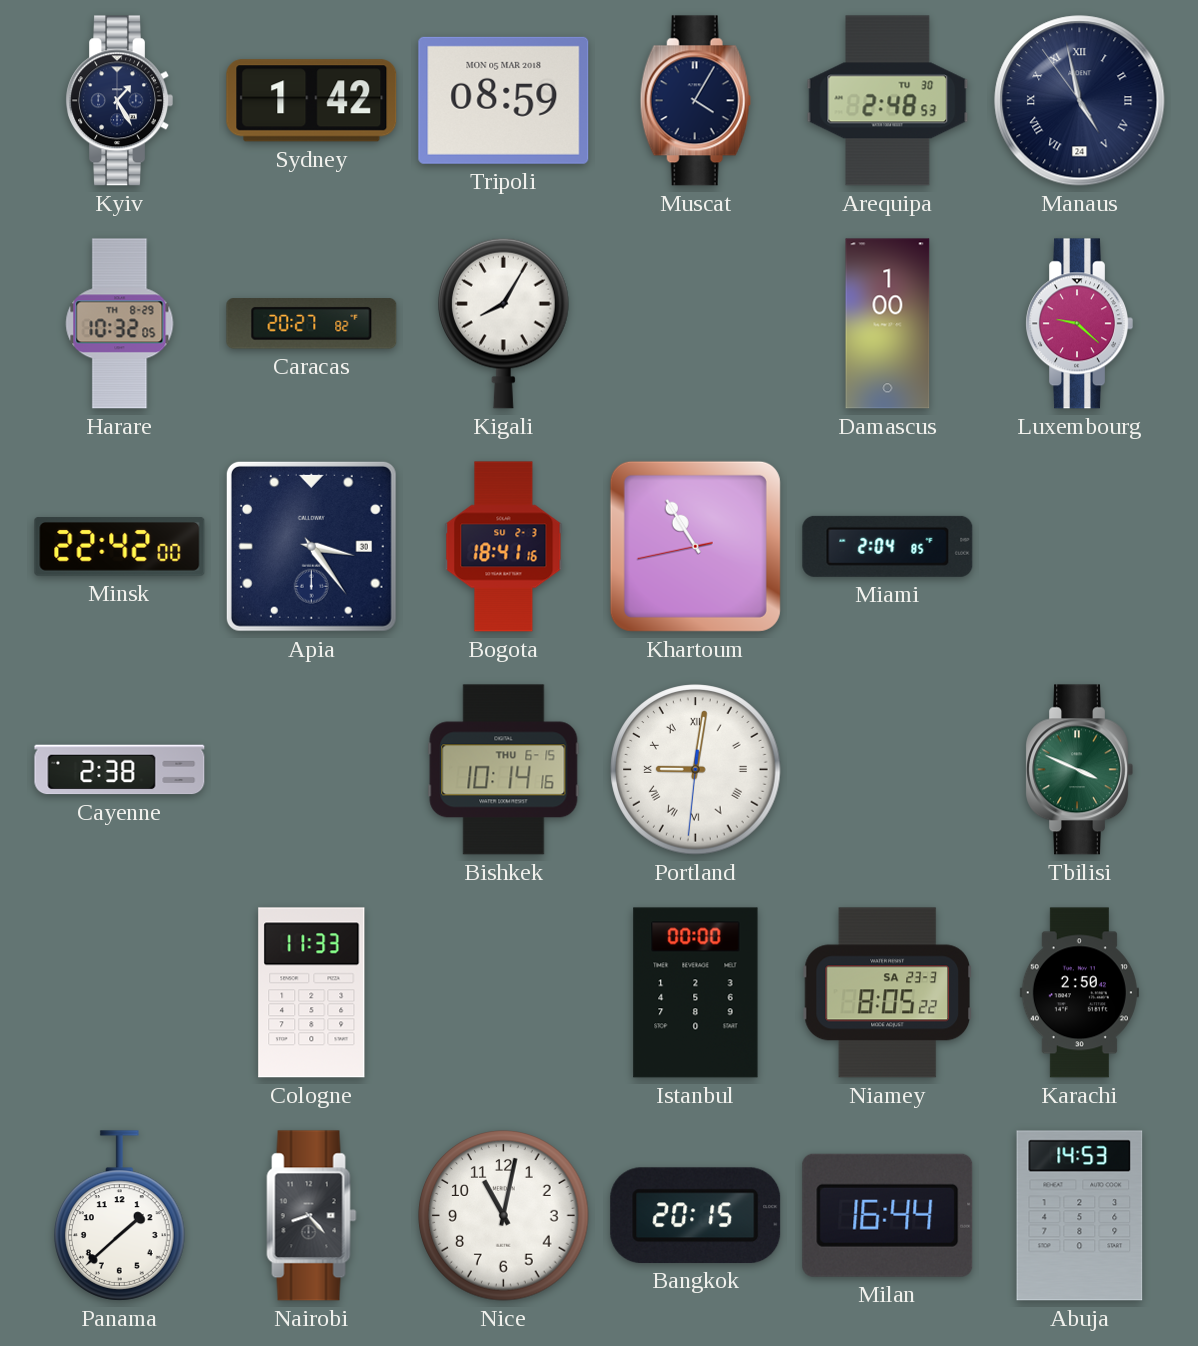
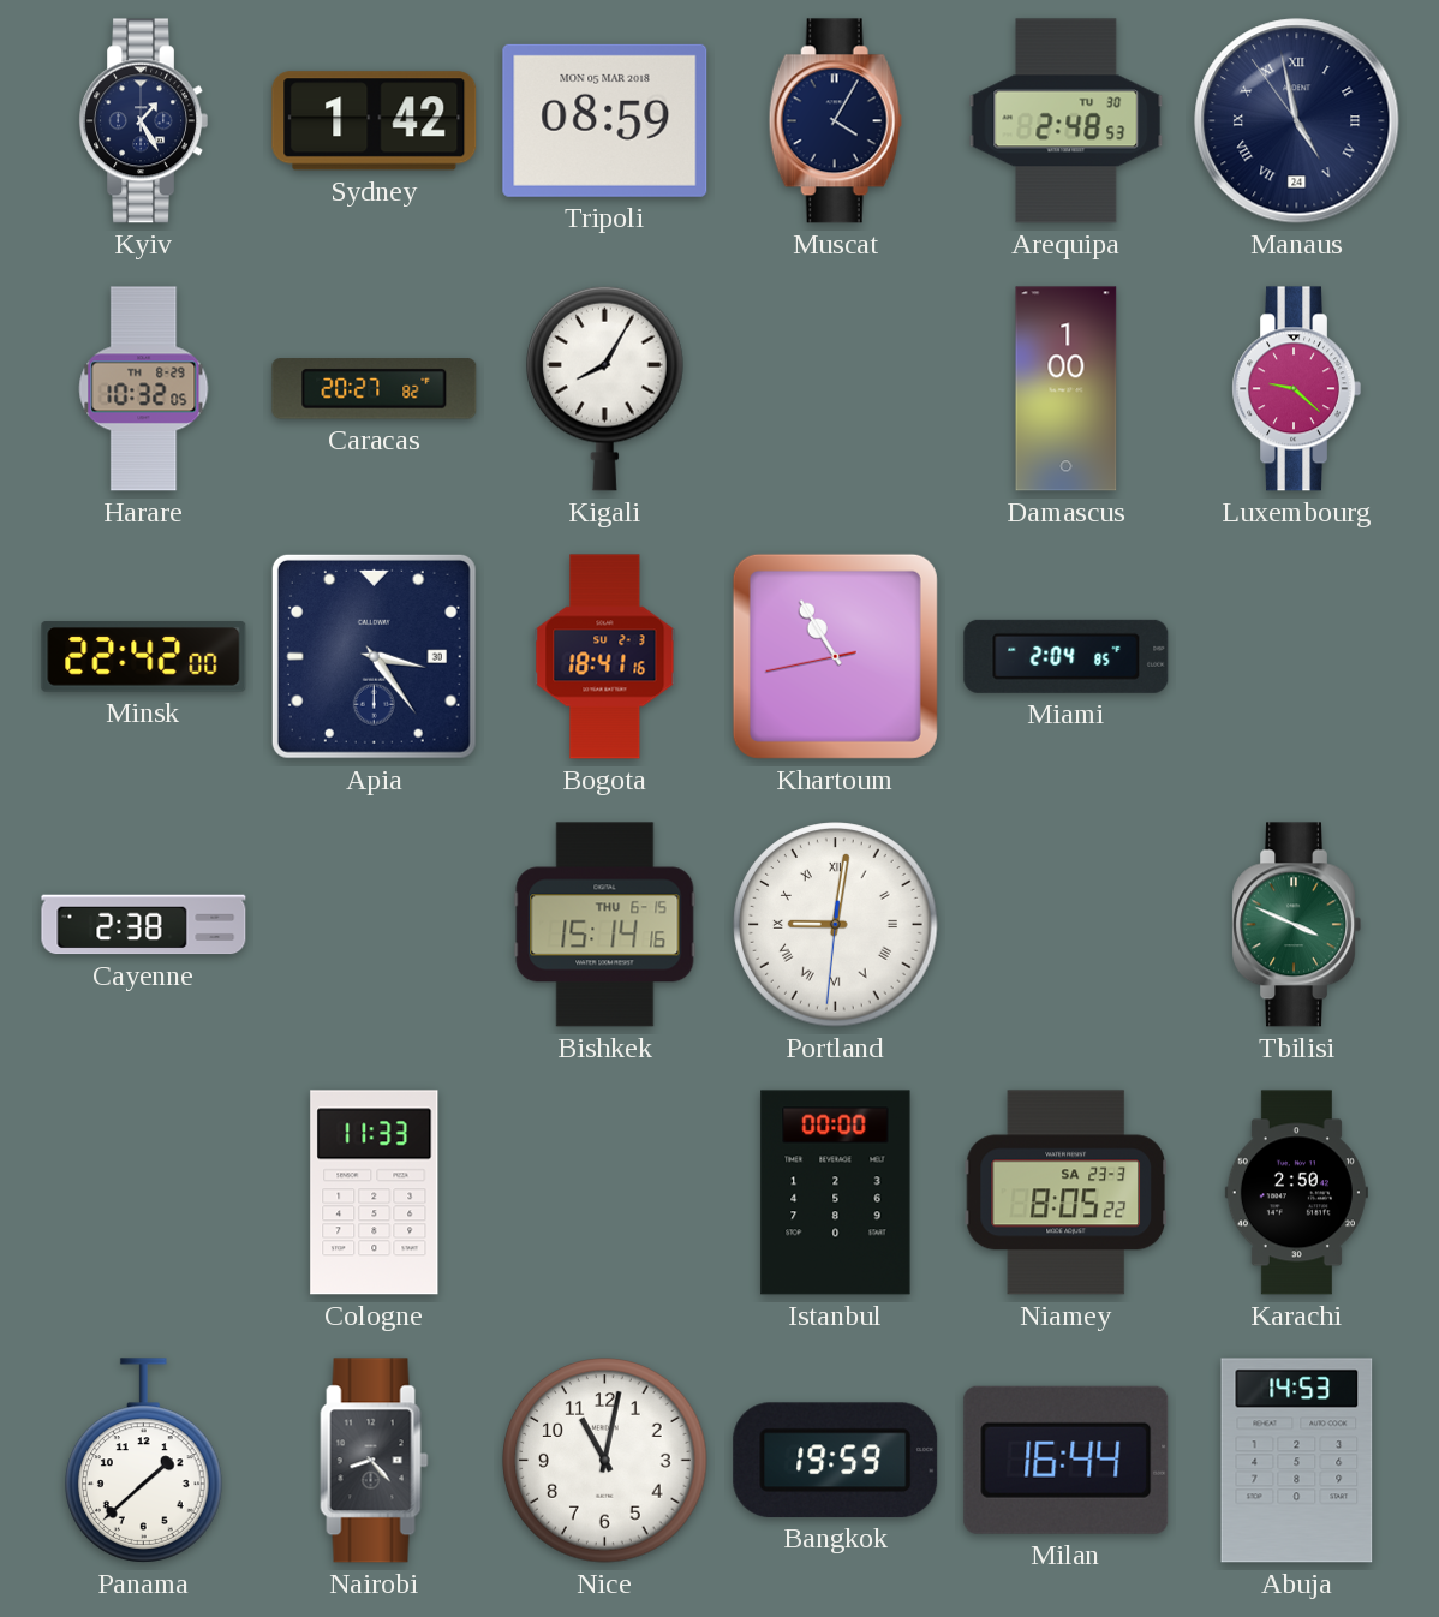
Bishkek: 10:14 -> 15:14
Bangkok: 20:15 -> 19:59
